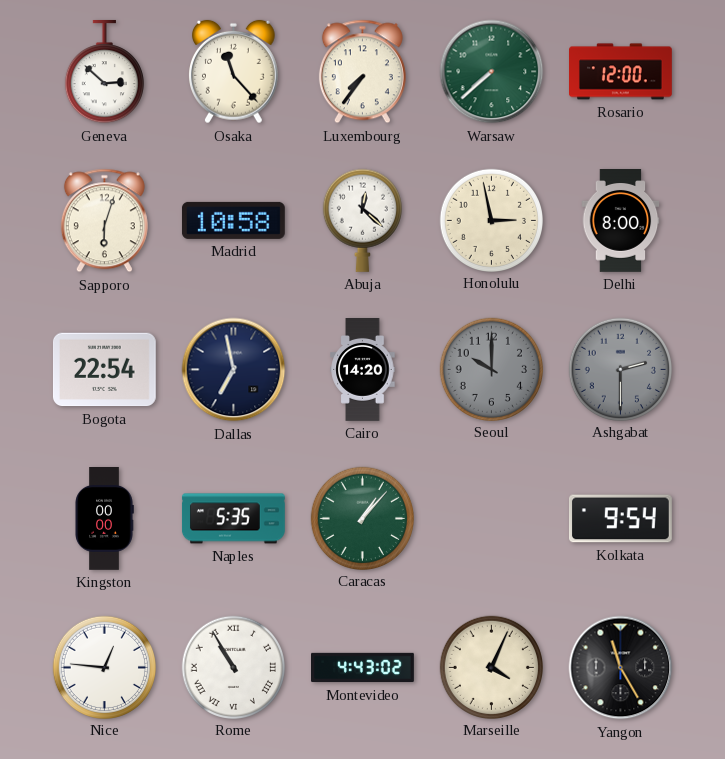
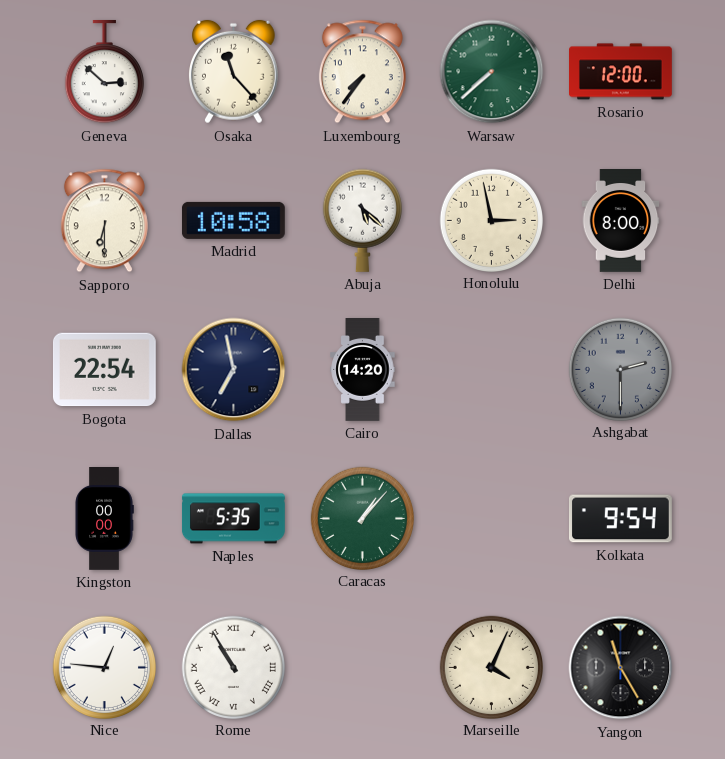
Sapporo: 6:03 -> 6:30
Abuja: 12:22 -> 5:22
Seoul: 10:00 -> none
Montevideo: 4:43 -> none
